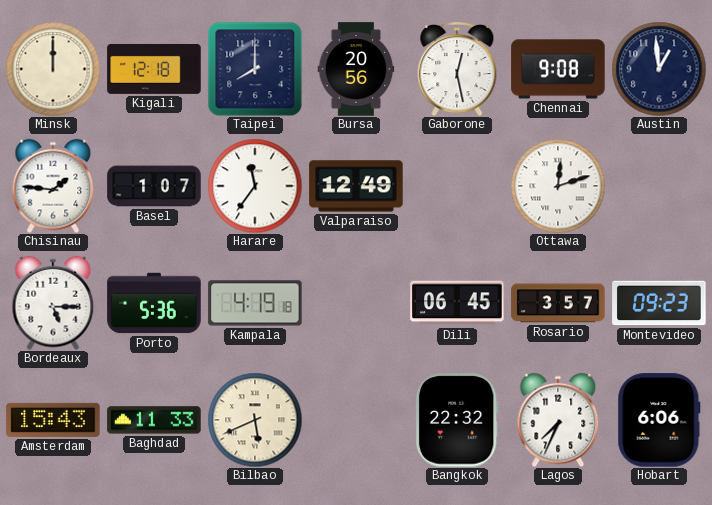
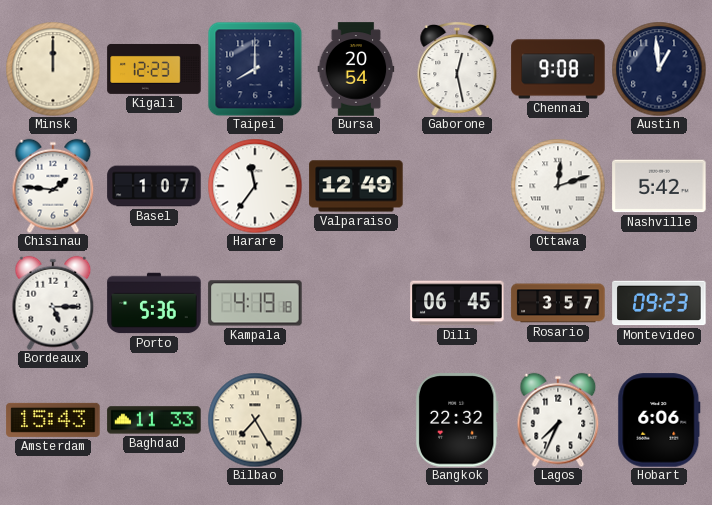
Kigali: 12:18 -> 12:23
Bursa: 20:56 -> 20:54
Nashville: none -> 5:42
Bilbao: 5:41 -> 7:25
